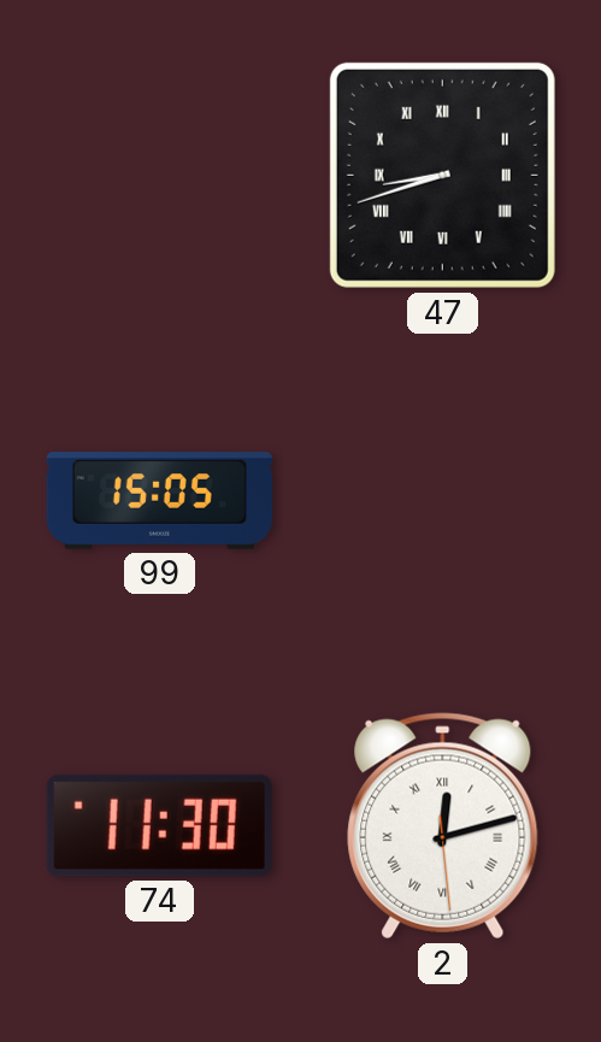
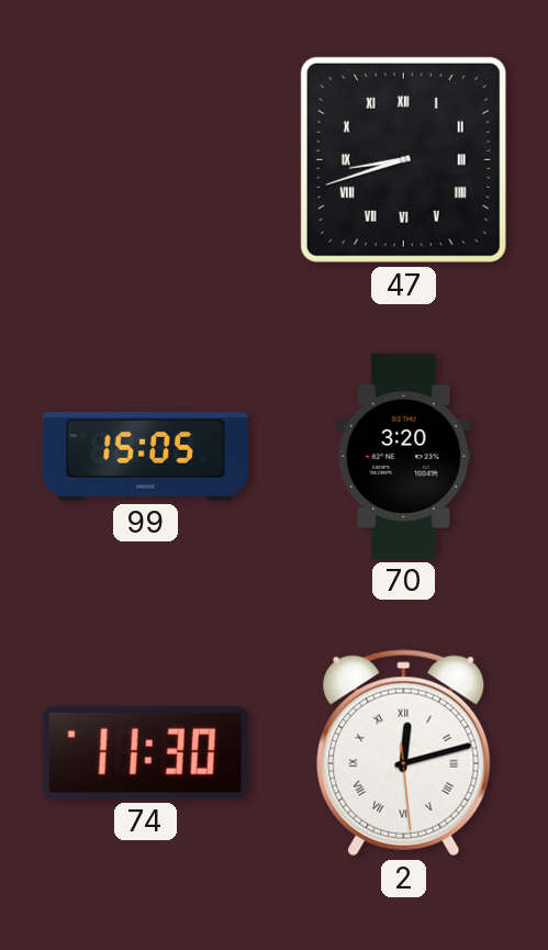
70: none -> 3:20
